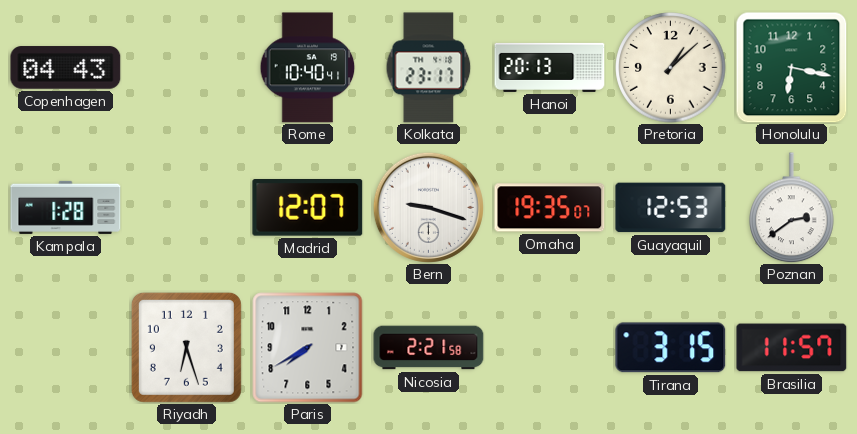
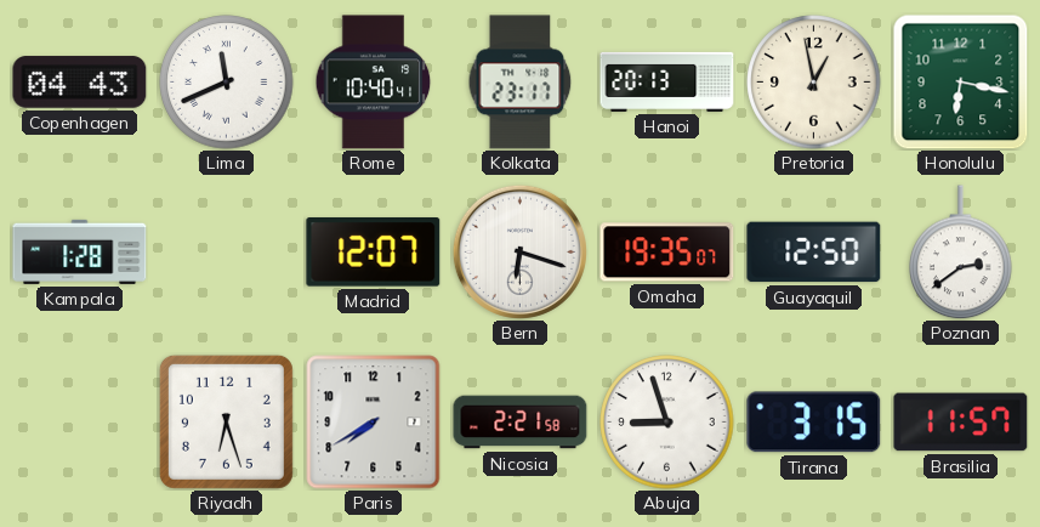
Lima: none -> 11:41
Pretoria: 1:08 -> 12:58
Bern: 9:18 -> 6:18
Guayaquil: 12:53 -> 12:50
Abuja: none -> 8:57
